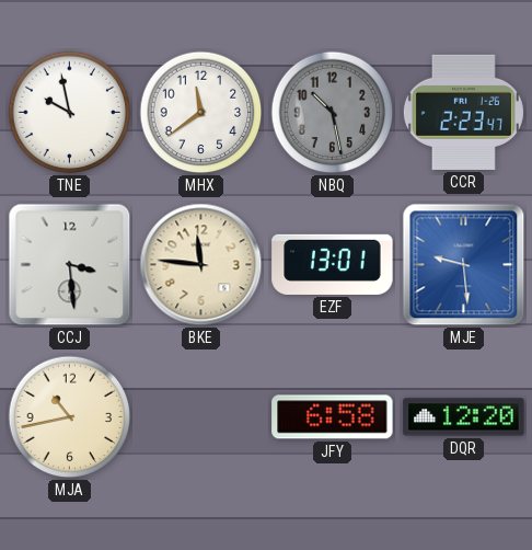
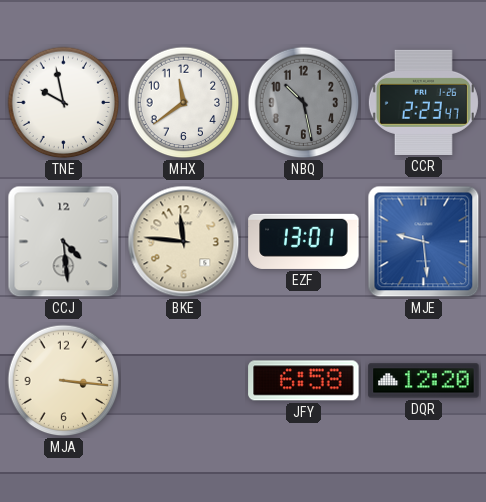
CCJ: 3:29 -> 4:29
MJA: 10:43 -> 3:16
